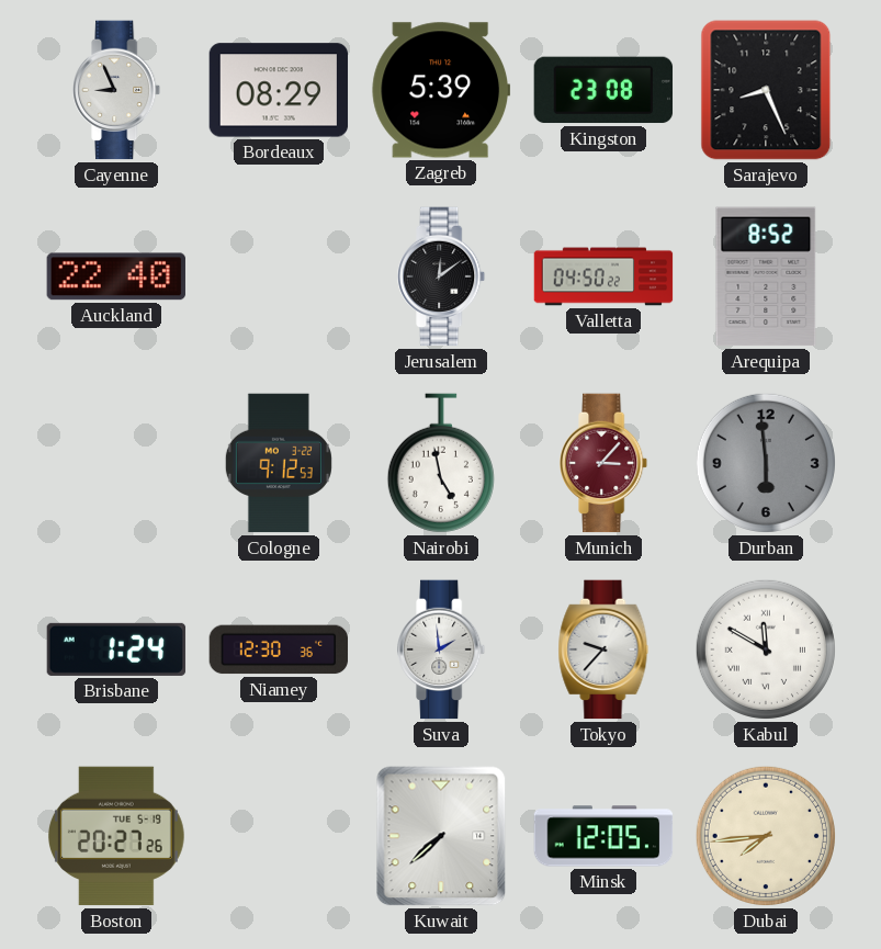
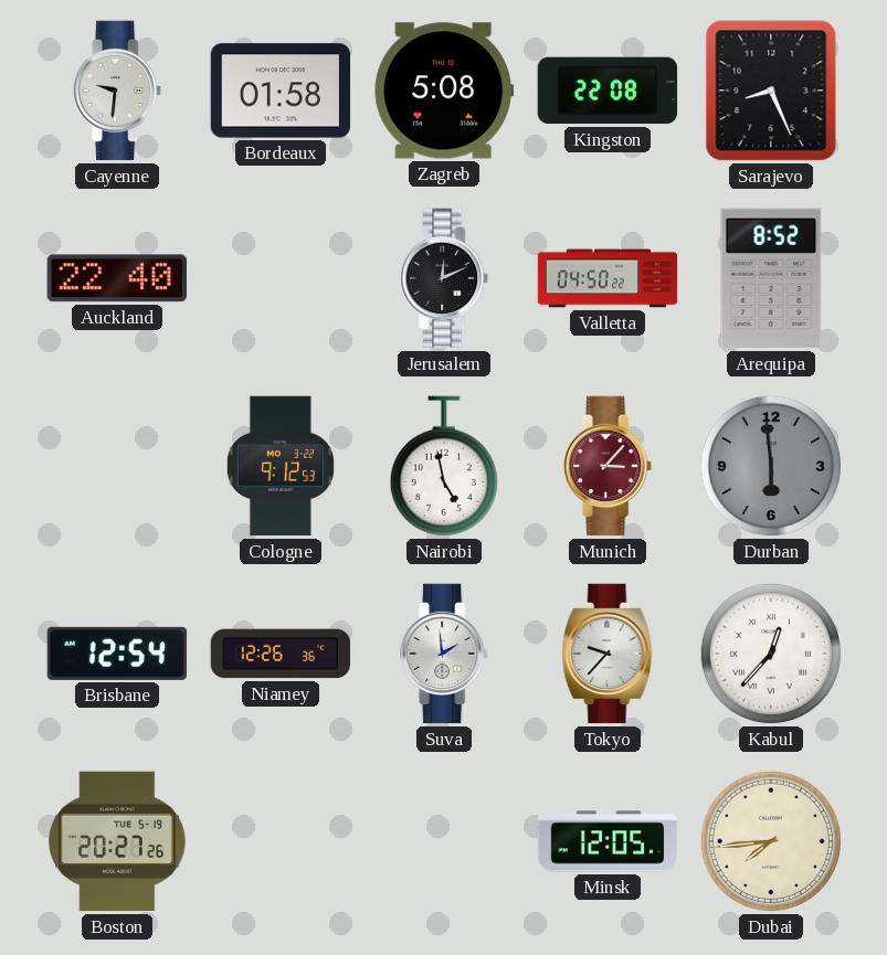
Cayenne: 8:56 -> 9:31
Bordeaux: 08:29 -> 01:58
Zagreb: 5:39 -> 5:08
Kingston: 23:08 -> 22:08
Jerusalem: 12:09 -> 12:11
Brisbane: 1:24 -> 12:54
Niamey: 12:30 -> 12:26
Kabul: 11:50 -> 12:37
Kuwait: 7:38 -> none
